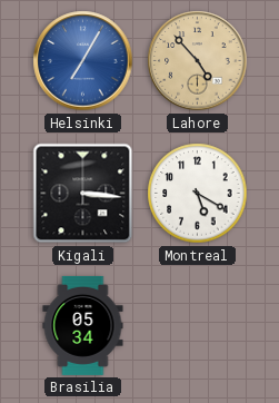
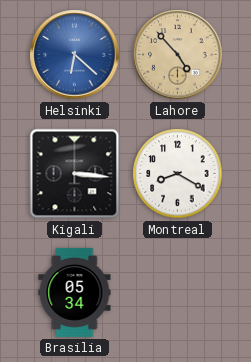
Helsinki: 7:05 -> 6:22
Montreal: 5:20 -> 8:20
